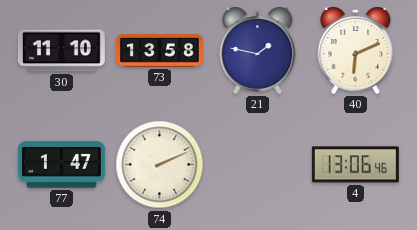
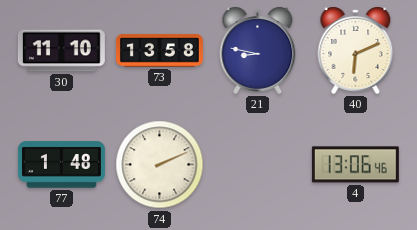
21: 1:47 -> 8:47
77: 1:47 -> 1:48
